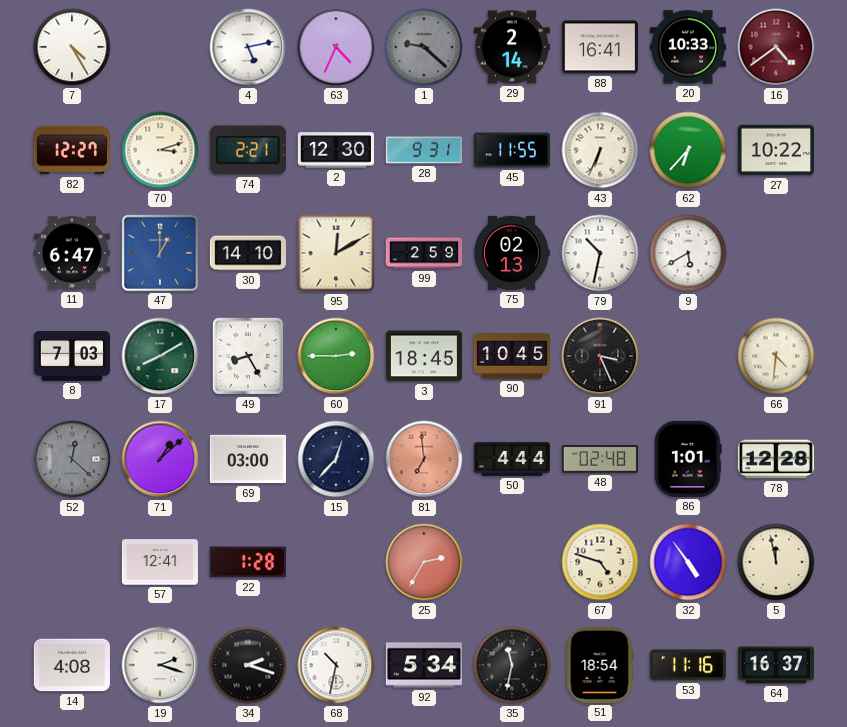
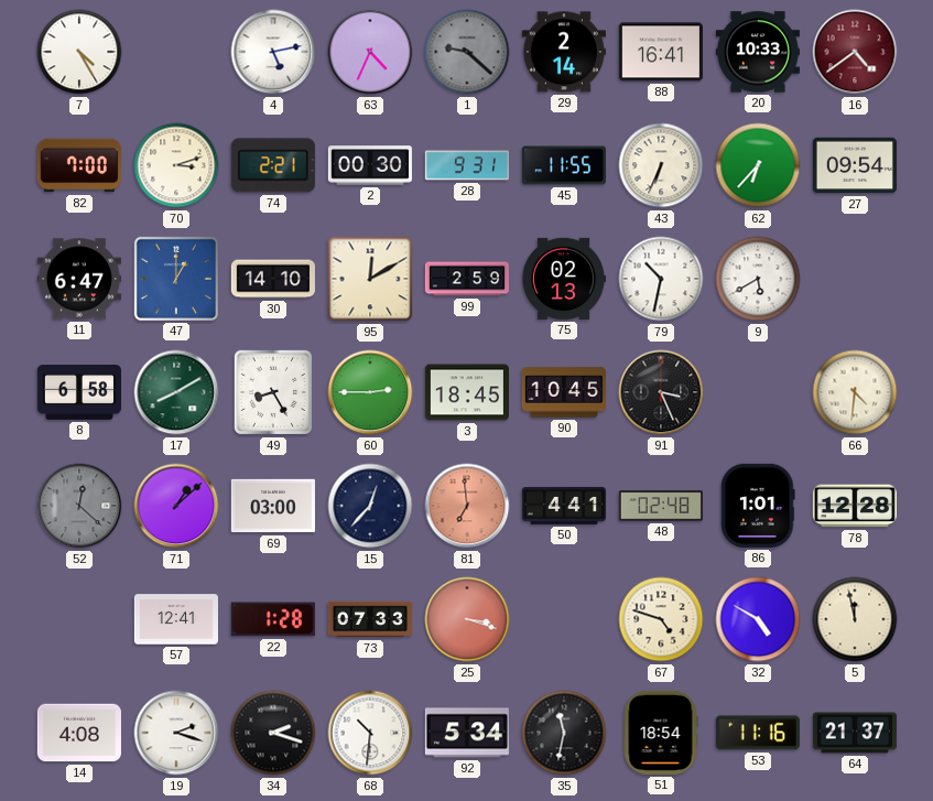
82: 12:27 -> 7:00
2: 12:30 -> 00:30
27: 10:22 -> 09:54
8: 7:03 -> 6:58
50: 4:44 -> 4:41
73: none -> 07:33
25: 2:35 -> 3:18
32: 4:54 -> 4:50
68: 10:32 -> 10:31
64: 16:37 -> 21:37
